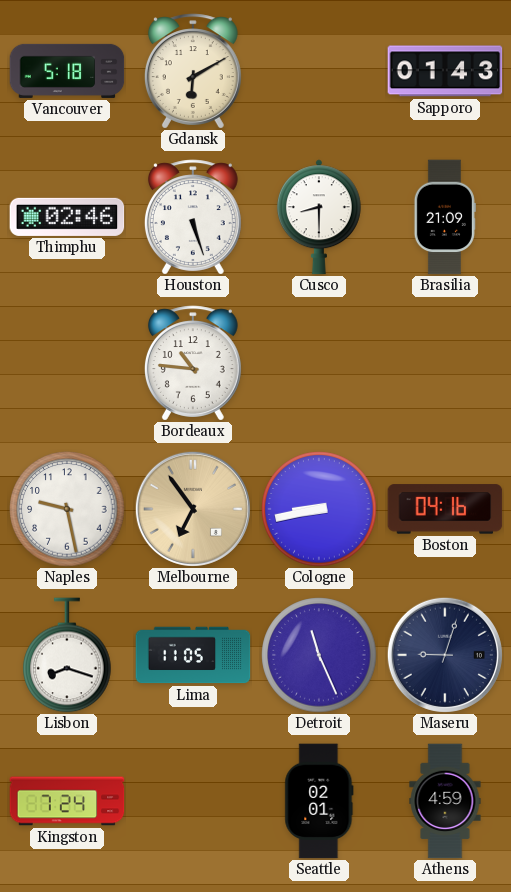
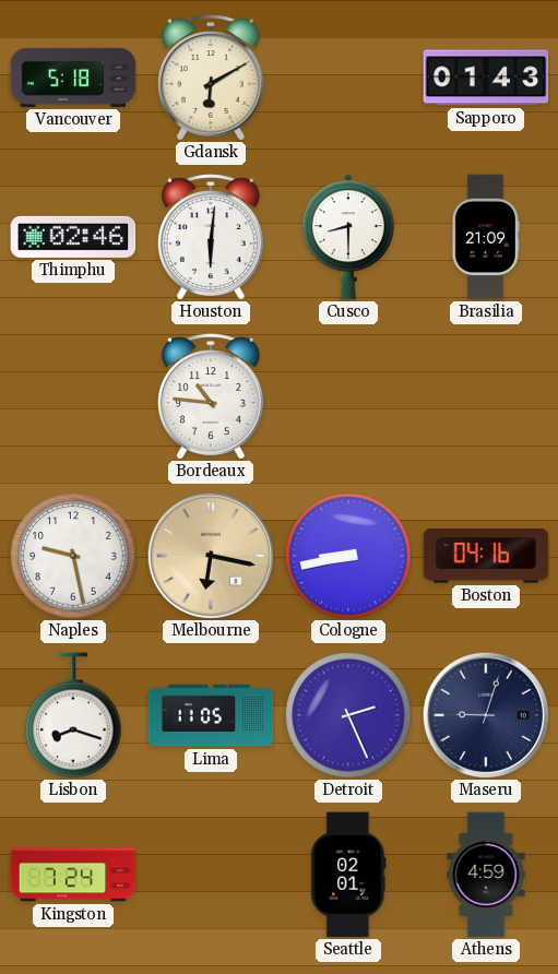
Houston: 5:27 -> 6:01
Melbourne: 6:54 -> 6:17
Detroit: 11:26 -> 2:26
